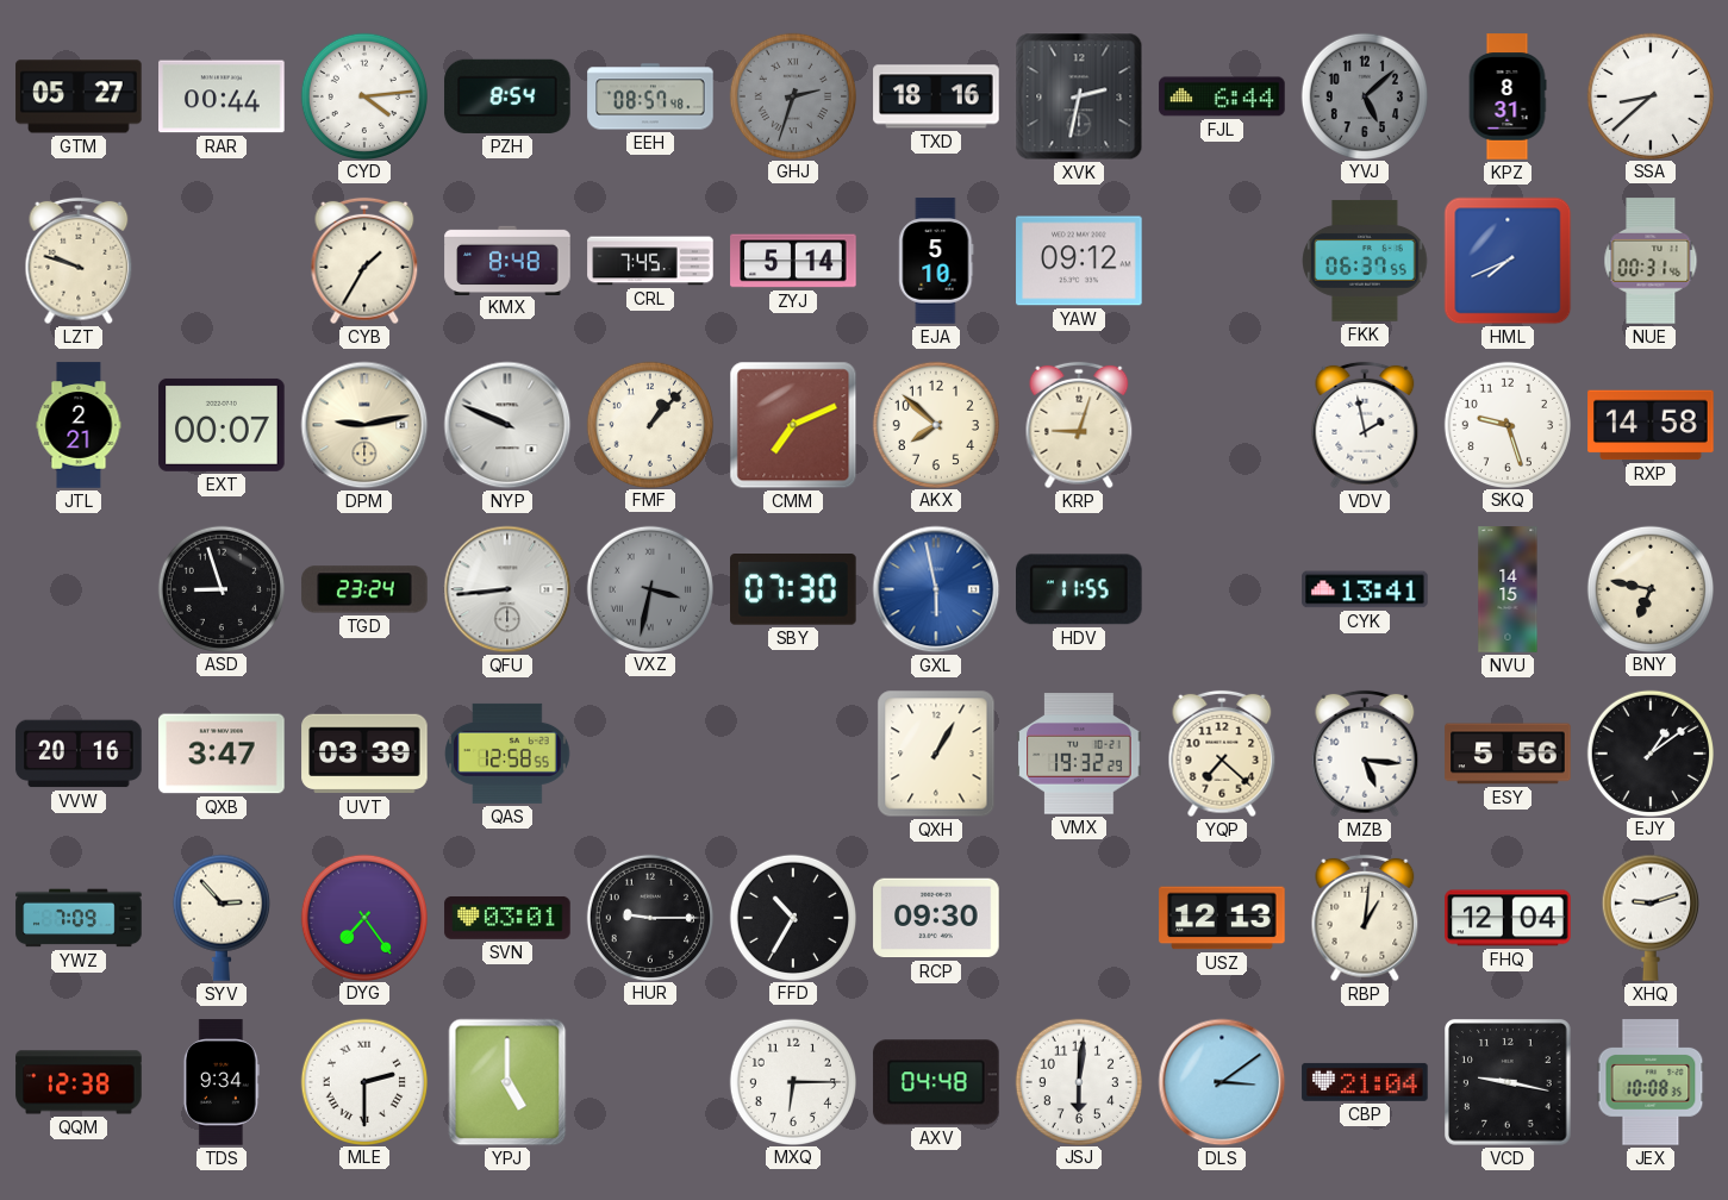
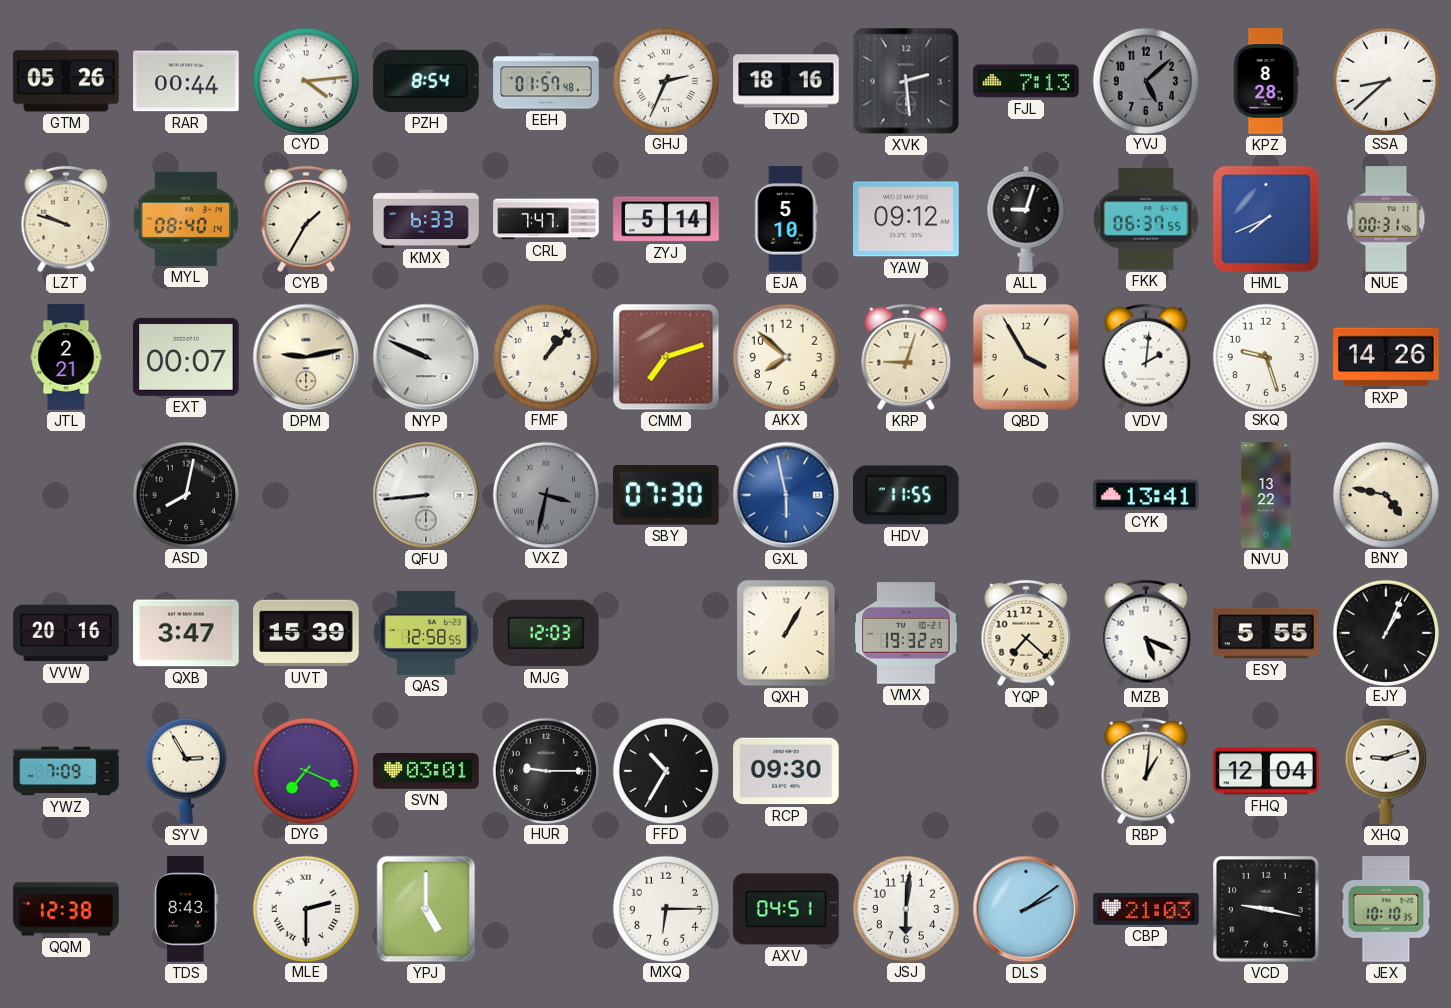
GTM: 05:27 -> 05:26
EEH: 08:57 -> 01:57
GHJ: 2:33 -> 2:34
GHJ dial: grey -> white
XVK: 2:32 -> 2:29
FJL: 6:44 -> 7:13
KPZ: 8:31 -> 8:28
MYL: none -> 08:40
KMX: 8:48 -> 6:33
CRL: 7:45 -> 7:47
ALL: none -> 9:03
CMM: 7:11 -> 7:12
QBD: none -> 3:55
VDV: 1:58 -> 2:01
RXP: 14:58 -> 14:26
ASD: 8:57 -> 8:02
TGD: 23:24 -> none
NVU: 14:15 -> 13:22
BNY: 6:47 -> 4:47
UVT: 03:39 -> 15:39
MJG: none -> 12:03
MZB: 5:16 -> 5:19
ESY: 5:56 -> 5:55
EJY: 1:09 -> 1:04
SYV: 2:53 -> 2:55
DYG: 7:24 -> 7:19
USZ: 12:13 -> none
TDS: 9:34 -> 8:43
AXV: 04:48 -> 04:51
DLS: 3:09 -> 2:09
CBP: 21:04 -> 21:03
JEX: 10:08 -> 10:10
